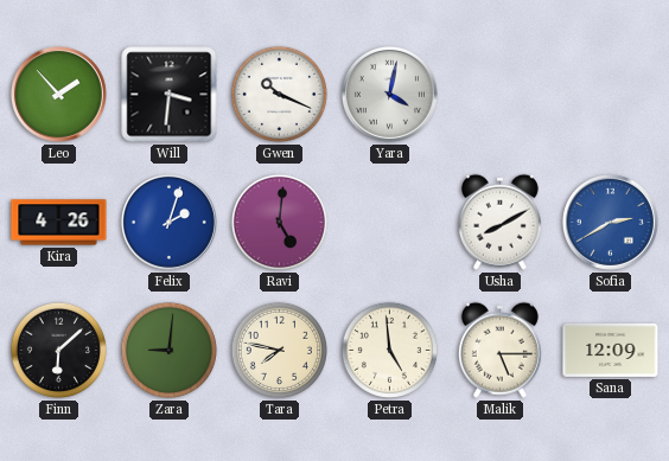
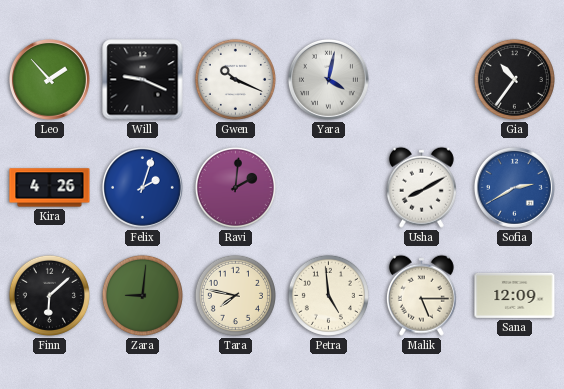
Will: 3:31 -> 9:19
Gia: none -> 10:36
Ravi: 5:01 -> 2:01
